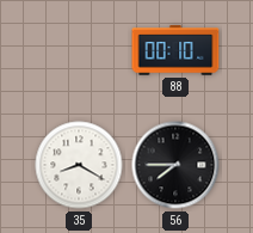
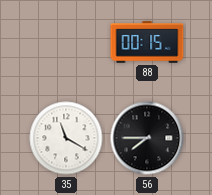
88: 00:10 -> 00:15
35: 8:20 -> 11:20
